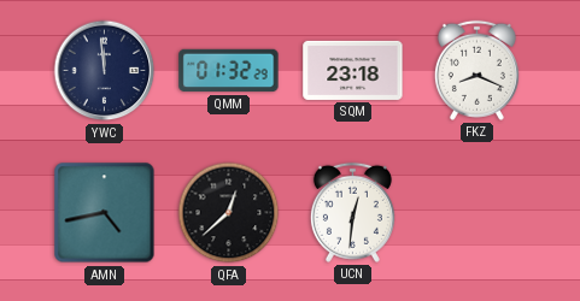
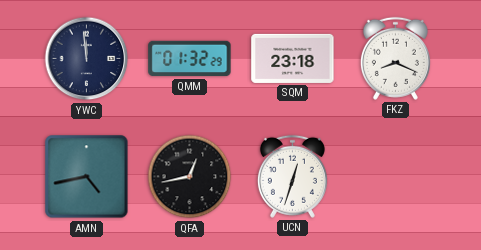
QFA: 12:38 -> 12:43
UCN: 12:31 -> 12:33
